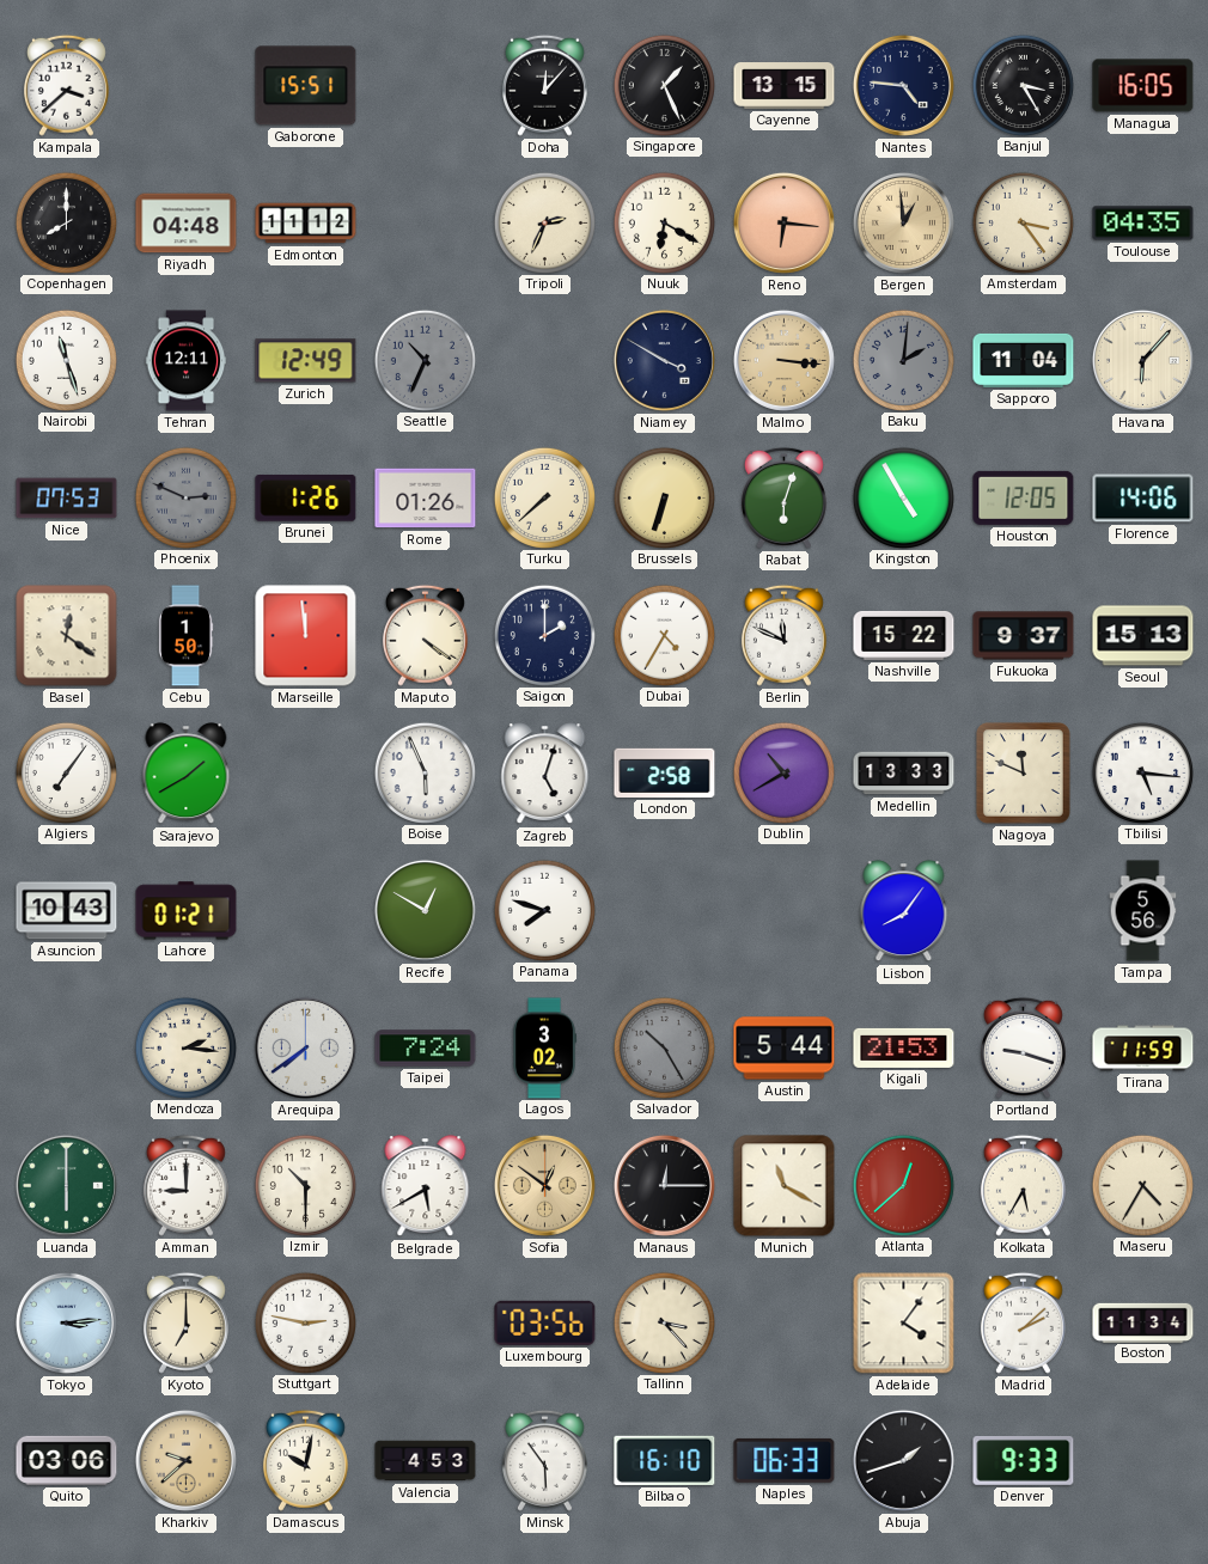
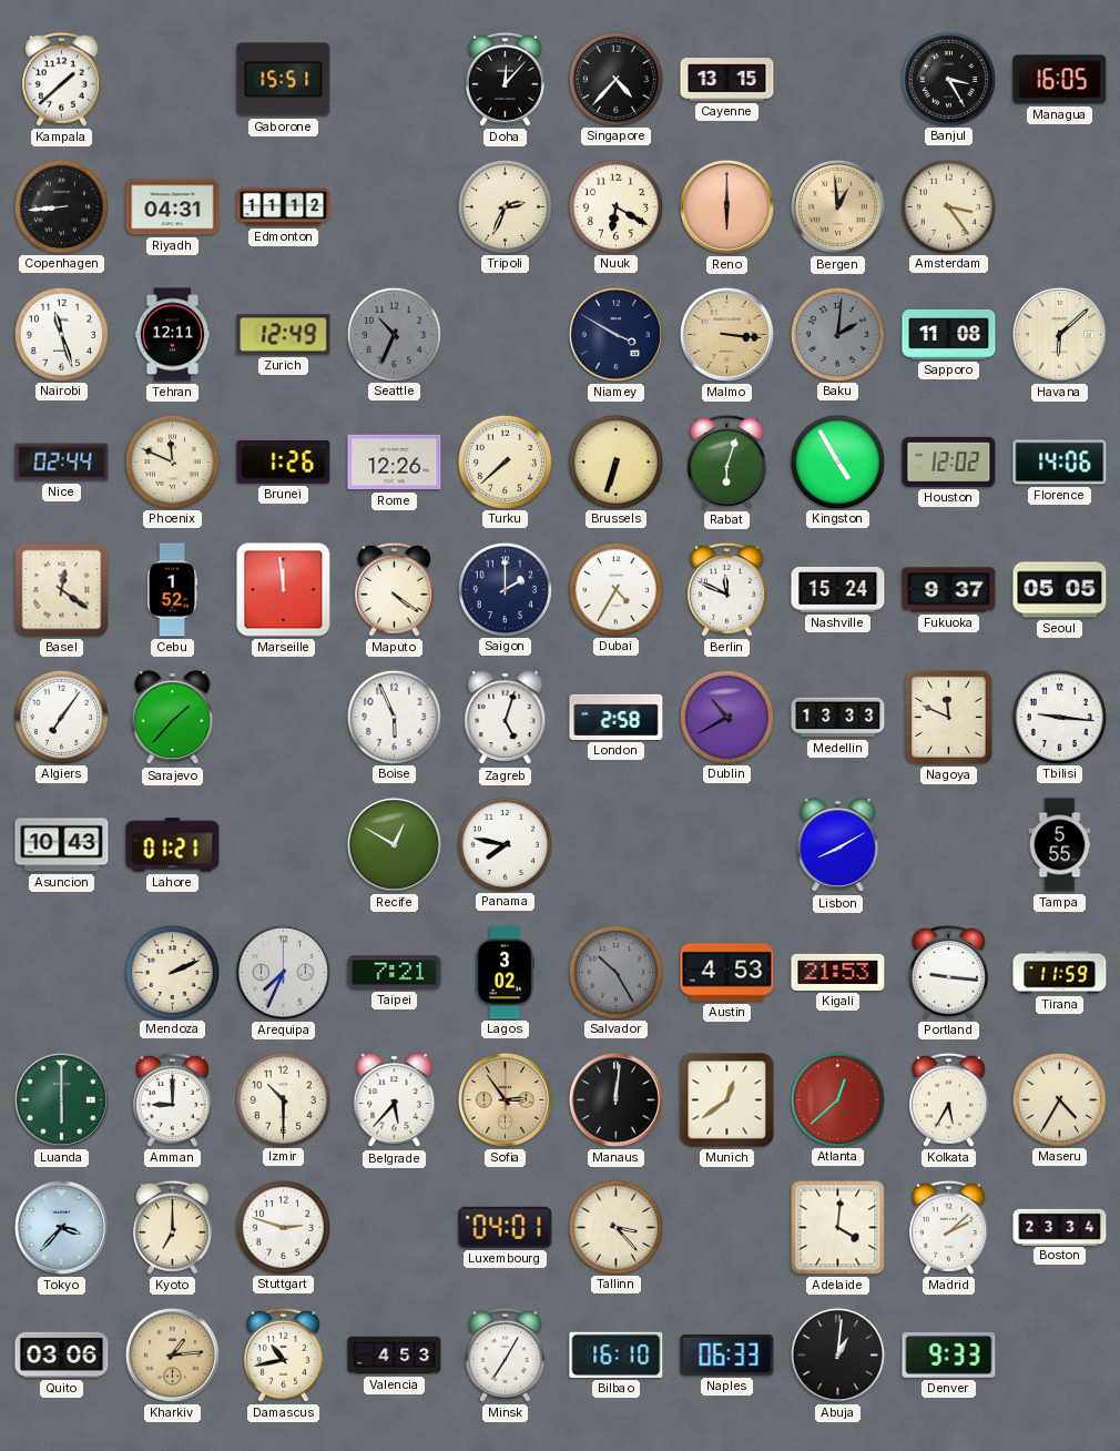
Kampala: 3:38 -> 1:38
Singapore: 1:26 -> 4:37
Nantes: 4:46 -> none
Copenhagen: 8:00 -> 8:44
Riyadh: 04:48 -> 04:31
Reno: 6:16 -> 6:00
Toulouse: 04:35 -> none
Sapporo: 11:04 -> 11:08
Havana: 6:07 -> 6:08
Nice: 07:53 -> 02:44
Phoenix: 2:49 -> 11:49
Phoenix dial: grey -> cream
Rome: 01:26 -> 12:26
Houston: 12:05 -> 12:02
Cebu: 1:50 -> 1:52
Nashville: 15:22 -> 15:24
Seoul: 15:13 -> 05:05
Sarajevo: 1:40 -> 1:37
Tbilisi: 5:16 -> 9:16
Panama: 7:48 -> 7:47
Lisbon: 8:06 -> 8:10
Tampa: 5:56 -> 5:55
Mendoza: 2:16 -> 2:11
Arequipa: 7:39 -> 7:34
Taipei: 7:24 -> 7:21
Austin: 5:44 -> 4:53
Portland: 9:18 -> 9:16
Belgrade: 5:40 -> 5:37
Sofia: 12:51 -> 2:54
Manaus: 12:15 -> 12:01
Munich: 11:20 -> 12:39
Tokyo: 3:14 -> 3:37
Stuttgart: 2:47 -> 2:48
Luxembourg: 03:56 -> 04:01
Adelaide: 4:06 -> 4:01
Boston: 11:34 -> 23:34
Kharkiv: 9:38 -> 1:14
Damascus: 10:02 -> 10:43
Minsk: 5:54 -> 7:05
Abuja: 1:42 -> 1:01
